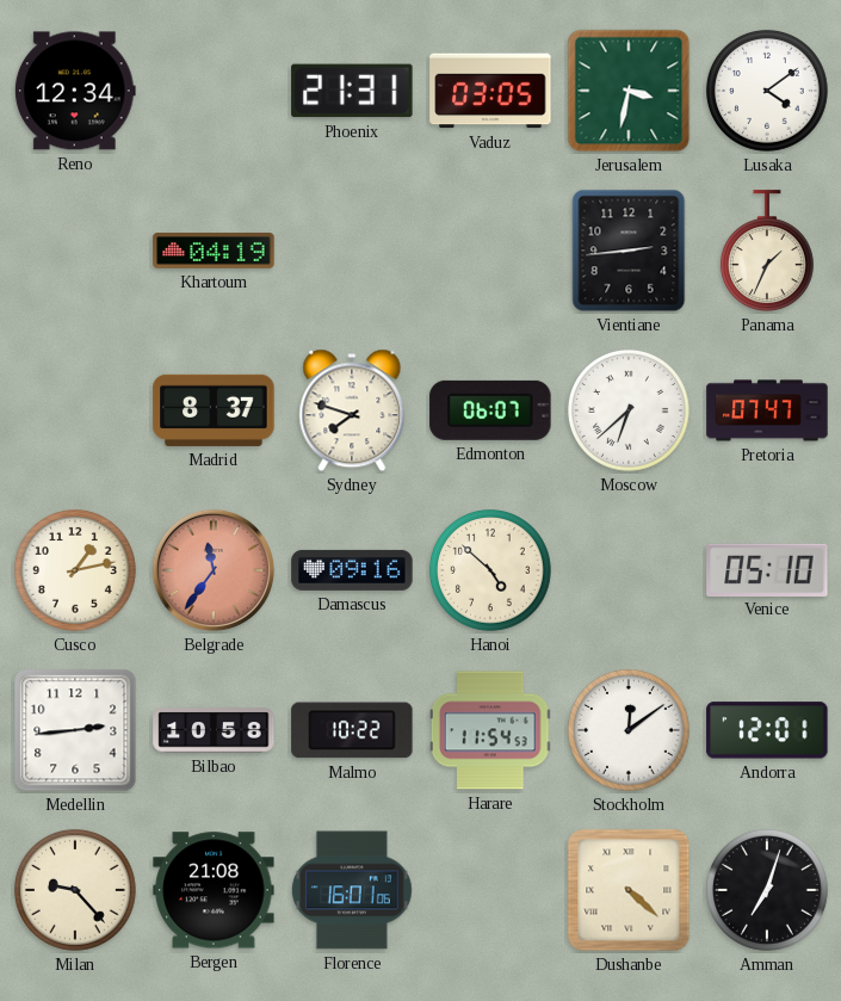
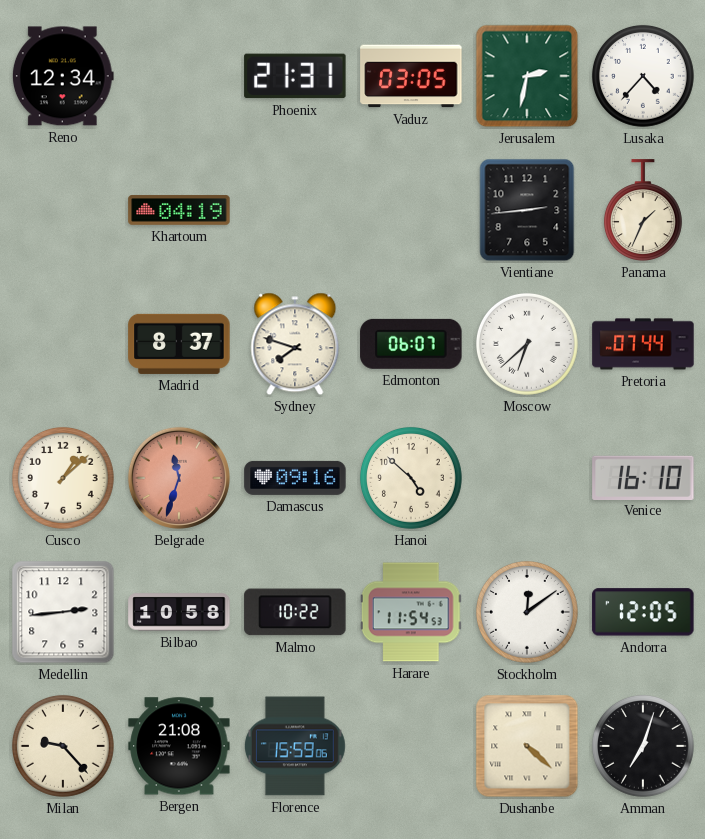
Jerusalem: 3:32 -> 2:32
Lusaka: 4:09 -> 4:37
Pretoria: 07:47 -> 07:44
Cusco: 1:13 -> 1:08
Belgrade: 11:36 -> 11:33
Venice: 05:10 -> 16:10
Andorra: 12:01 -> 12:05
Florence: 16:01 -> 15:59
